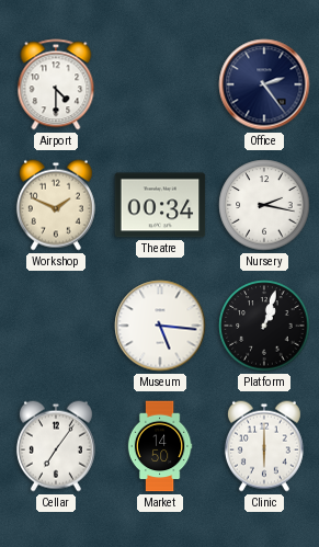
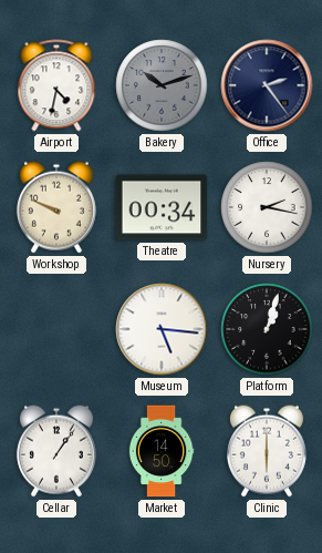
Airport: 4:30 -> 4:32
Bakery: none -> 10:12
Workshop: 1:49 -> 9:49
Cellar: 7:06 -> 1:06
